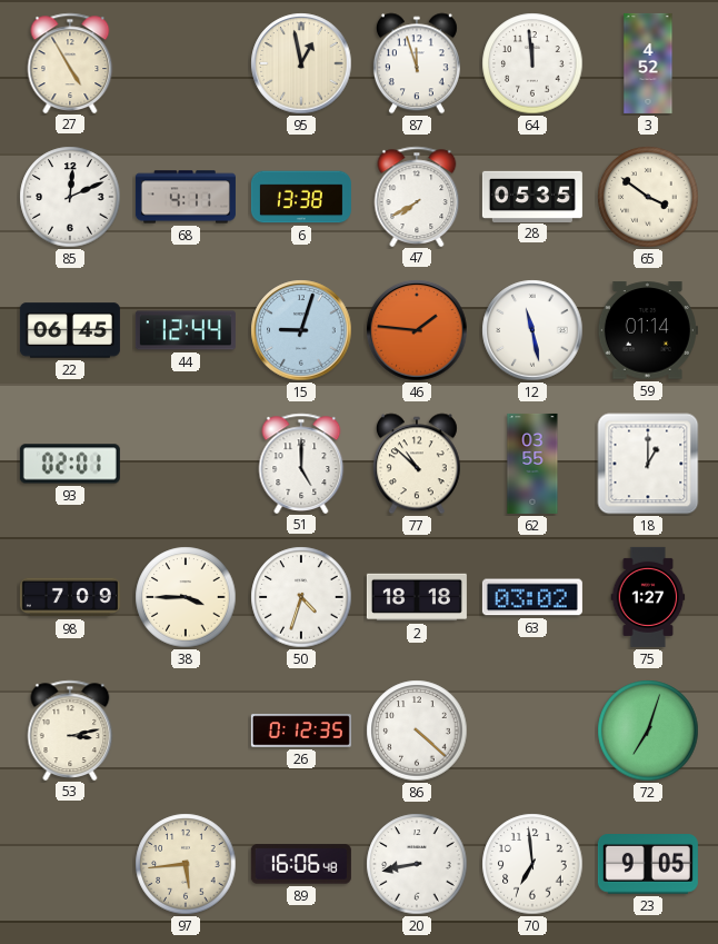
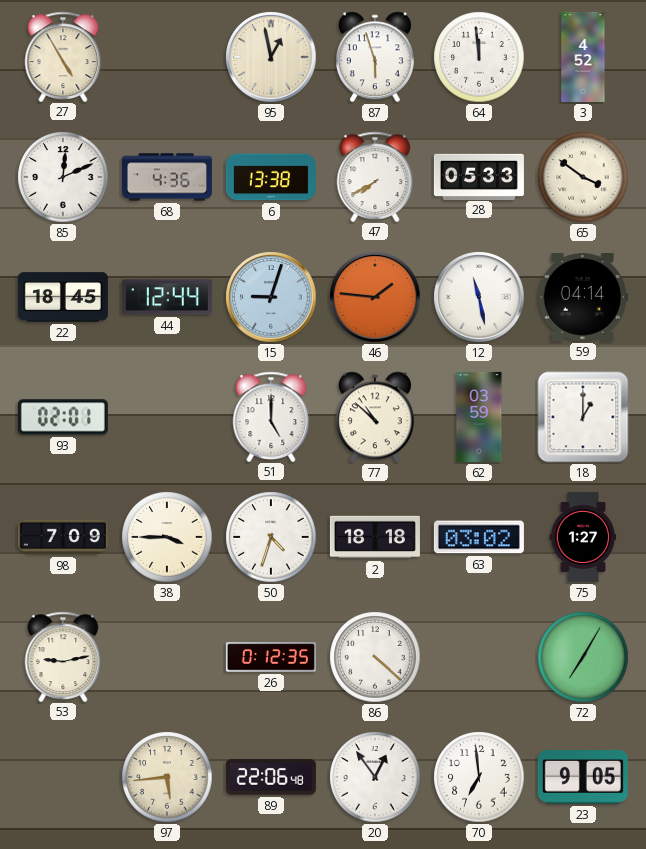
87: 11:57 -> 5:57
68: 4:11 -> 4:36
28: 05:35 -> 05:33
22: 06:45 -> 18:45
59: 01:14 -> 04:14
62: 03:55 -> 03:59
53: 3:13 -> 9:13
72: 7:03 -> 7:05
89: 16:06 -> 22:06
20: 8:43 -> 12:54
